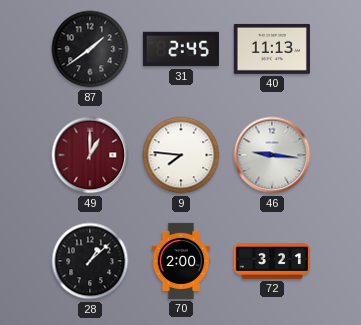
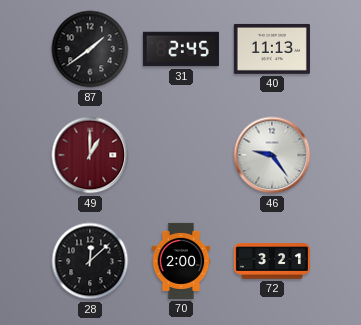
9: 7:46 -> none
46: 9:16 -> 9:24
28: 1:08 -> 12:08
